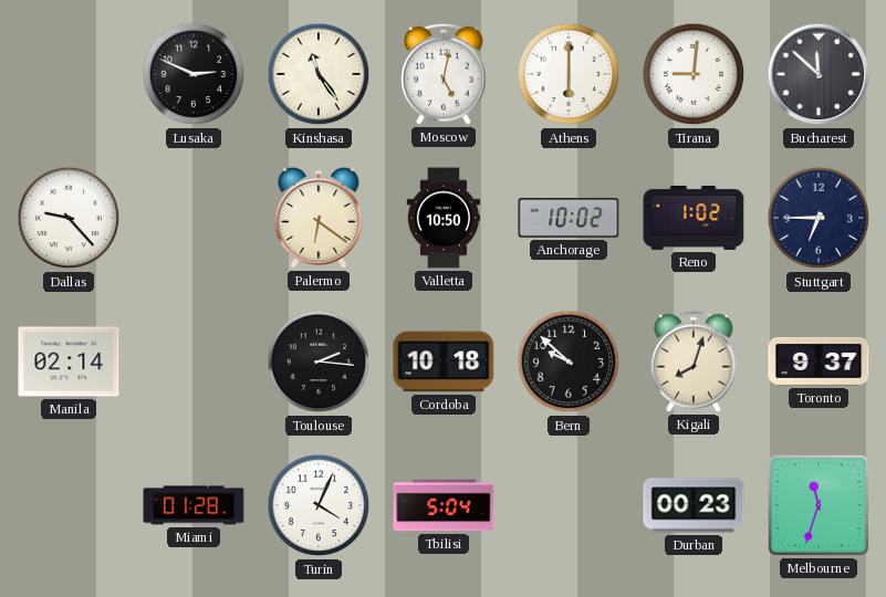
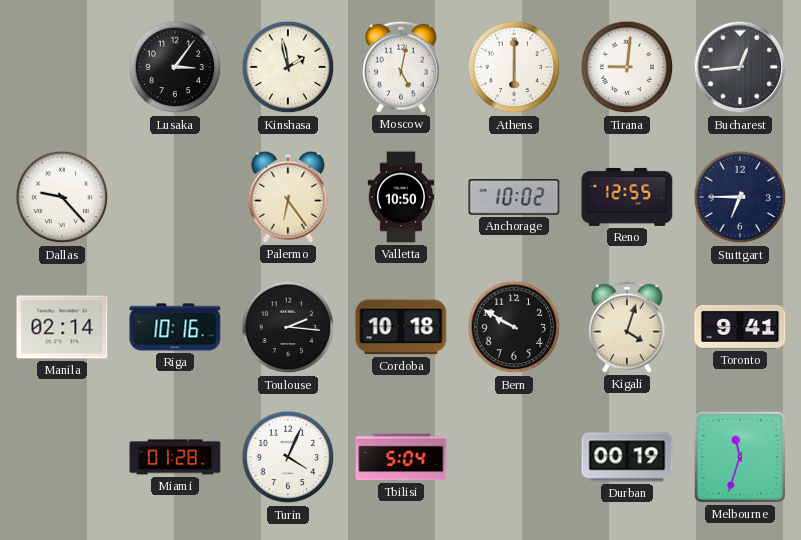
Lusaka: 2:49 -> 3:06
Kinshasa: 11:24 -> 1:58
Bucharest: 11:52 -> 12:44
Palermo: 6:21 -> 6:24
Reno: 1:02 -> 12:55
Riga: none -> 10:16
Bern: 9:52 -> 9:50
Kigali: 8:03 -> 4:03
Toronto: 9:37 -> 9:41
Durban: 00:23 -> 00:19
